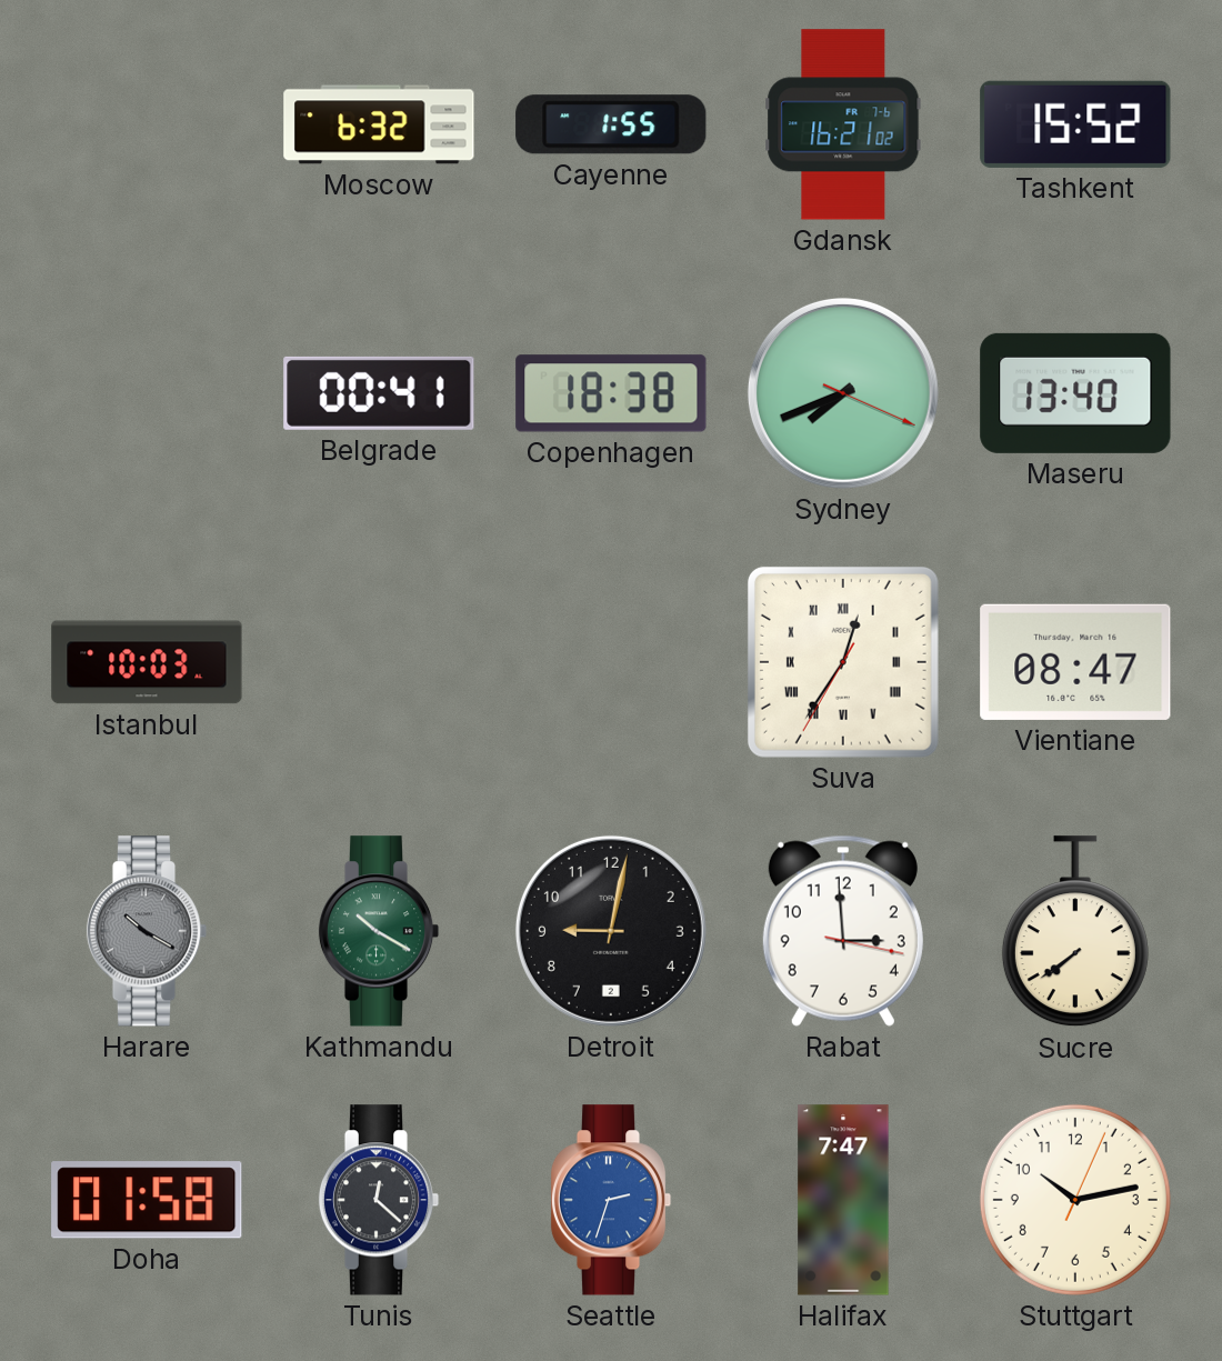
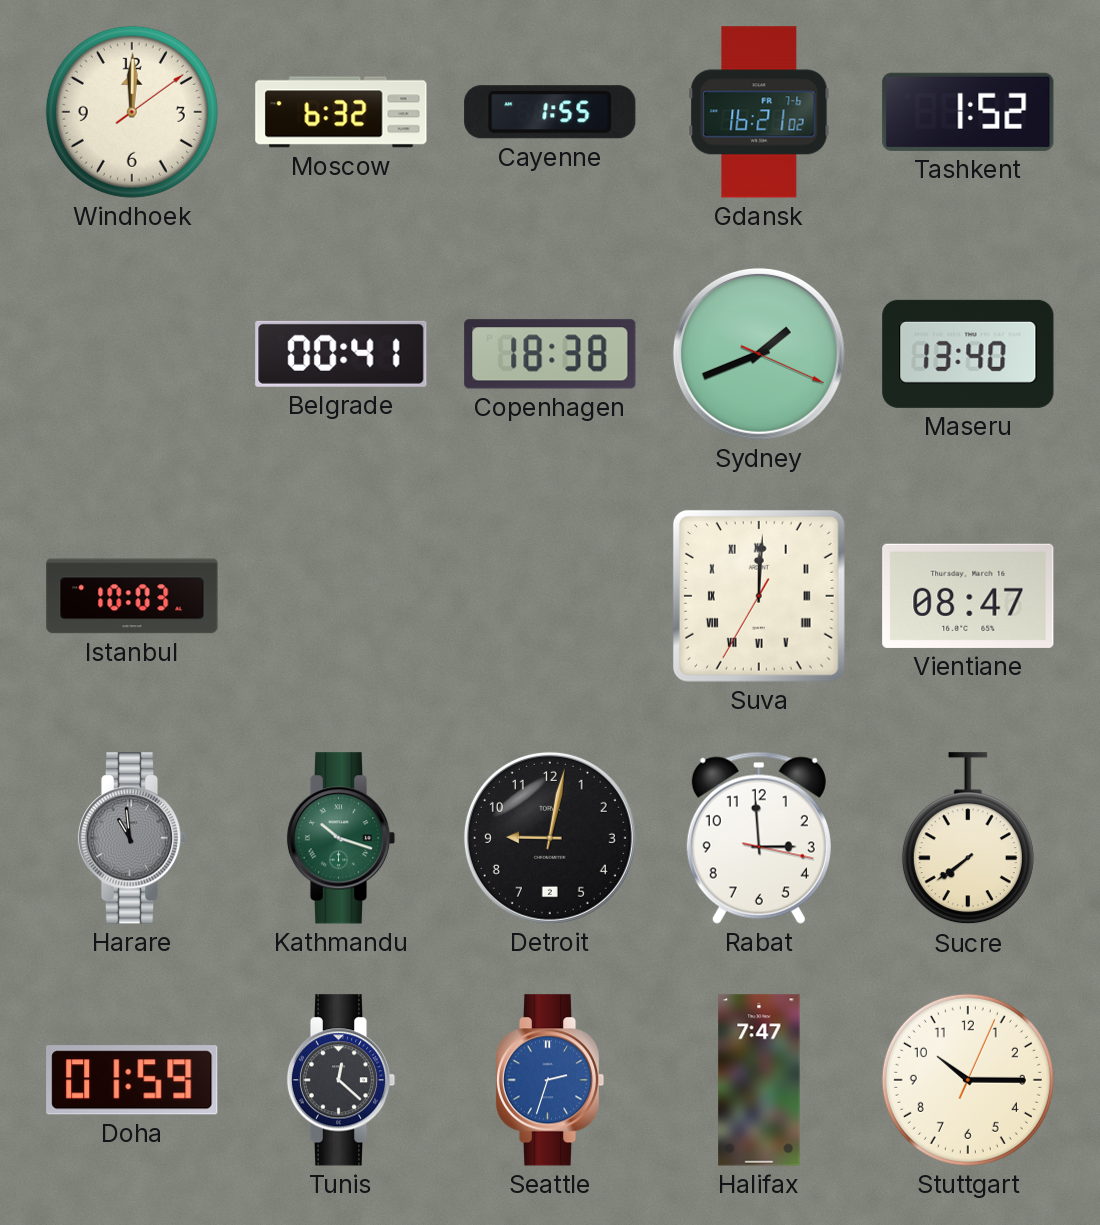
Windhoek: none -> 12:00
Tashkent: 15:52 -> 1:52
Sydney: 7:41 -> 1:41
Suva: 12:35 -> 12:00
Harare: 10:20 -> 10:59
Kathmandu: 10:20 -> 10:18
Doha: 01:58 -> 01:59
Stuttgart: 10:13 -> 10:15
